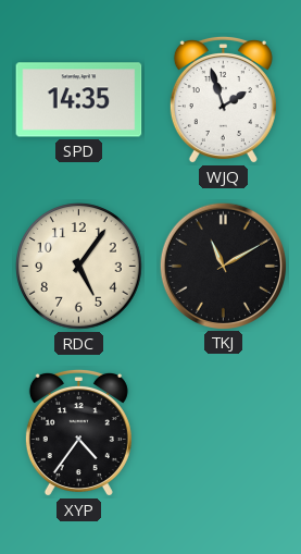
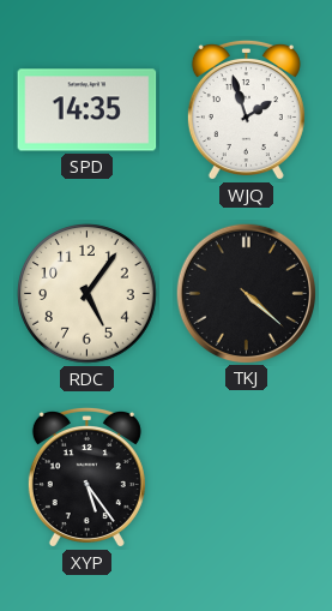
TKJ: 11:10 -> 4:22
XYP: 4:36 -> 5:24
